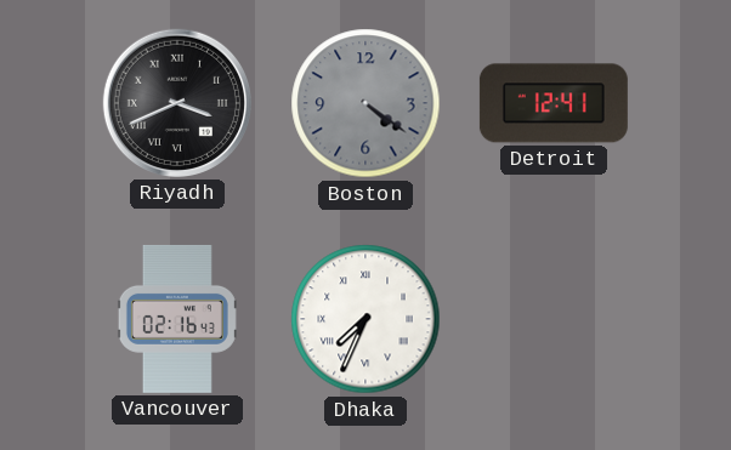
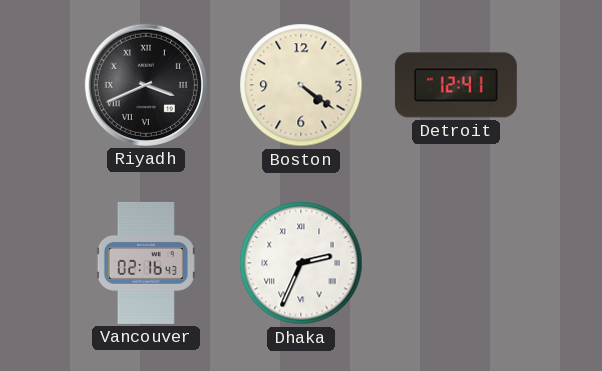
Boston dial: grey -> cream
Dhaka: 7:34 -> 2:34
